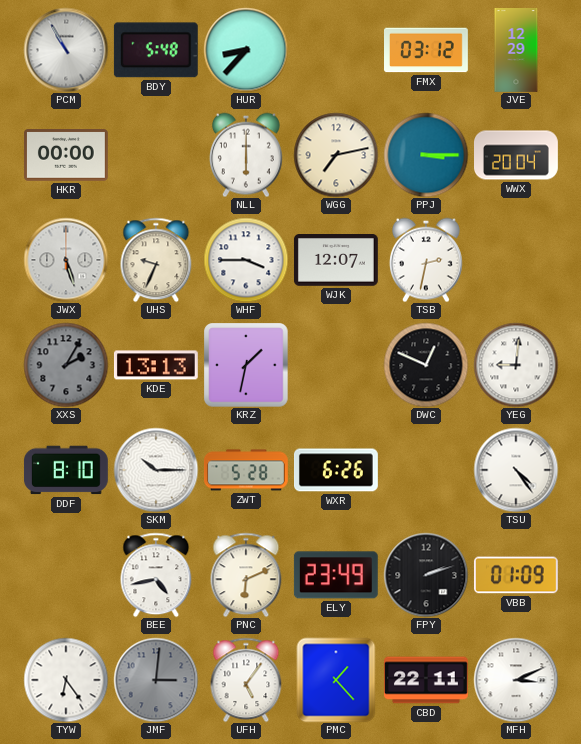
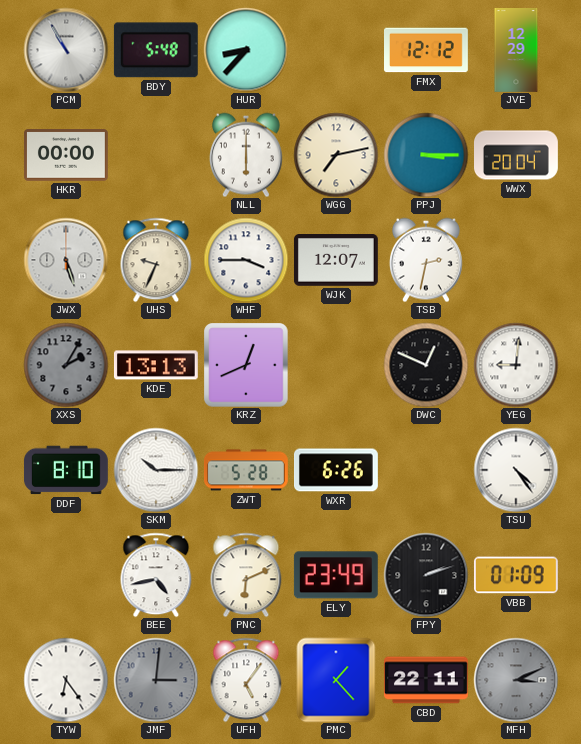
FMX: 03:12 -> 12:12
KRZ: 1:32 -> 12:41
MFH dial: white -> grey
